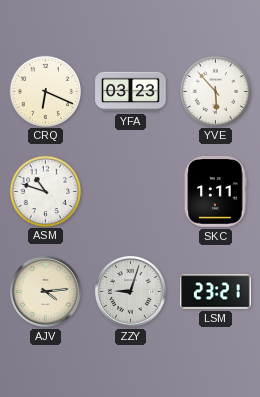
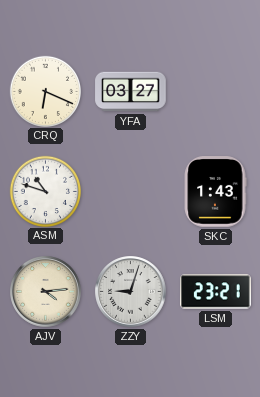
YFA: 03:23 -> 03:27
YVE: 5:53 -> none
SKC: 1:11 -> 1:43
